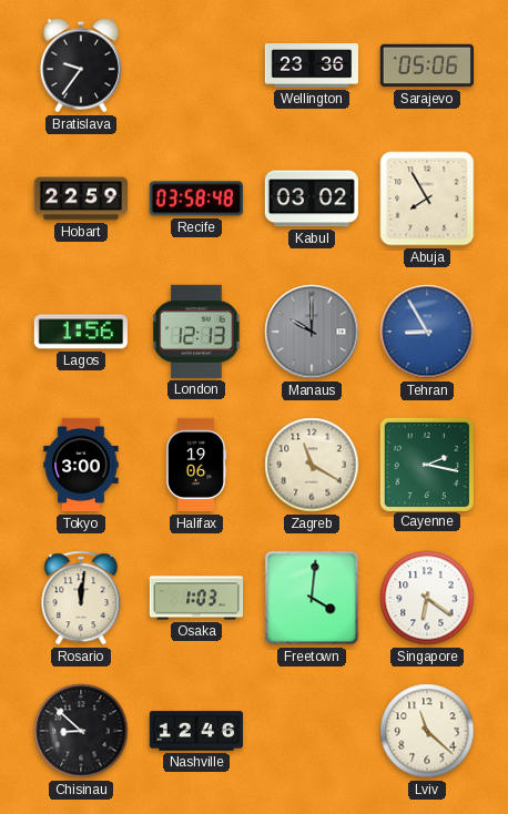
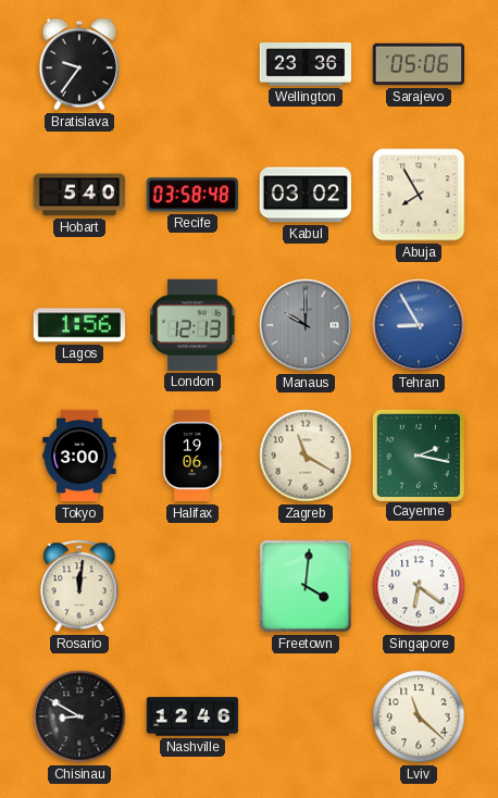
Hobart: 22:59 -> 5:40
Osaka: 1:03 -> none
Chisinau: 8:52 -> 8:50
